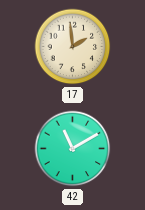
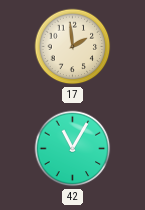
42: 11:10 -> 11:05
